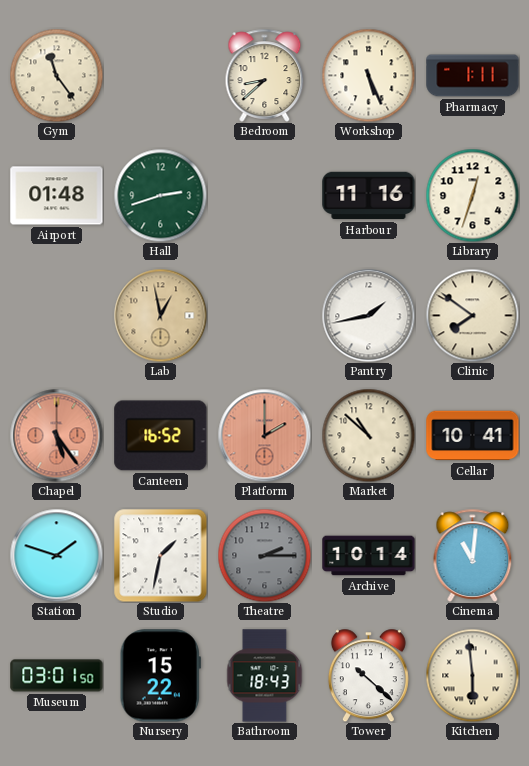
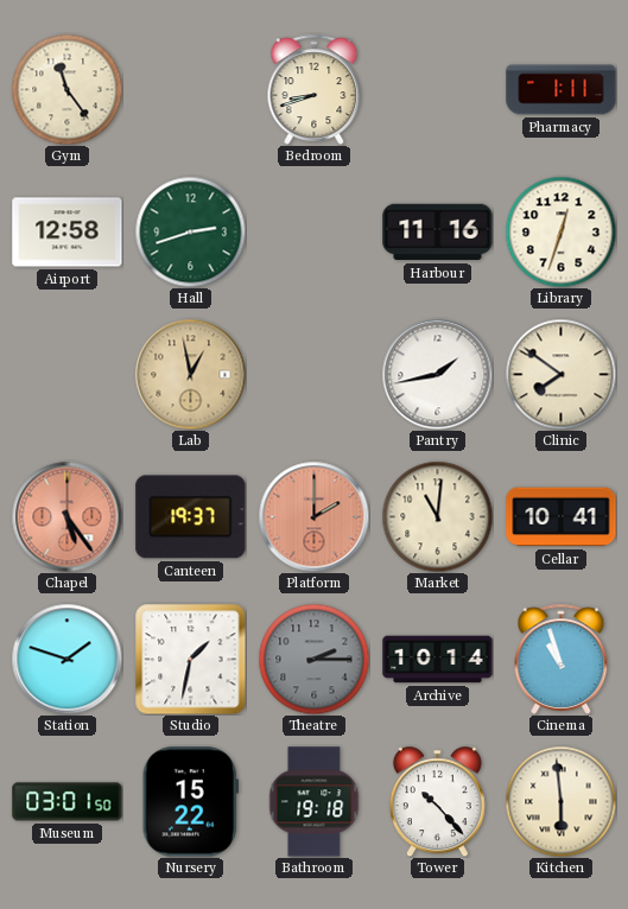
Bedroom: 8:38 -> 8:42
Workshop: 5:26 -> none
Airport: 01:48 -> 12:58
Canteen: 16:52 -> 19:37
Market: 10:52 -> 11:01
Cinema: 11:01 -> 10:57
Bathroom: 18:43 -> 19:18
Tower: 10:22 -> 10:23
